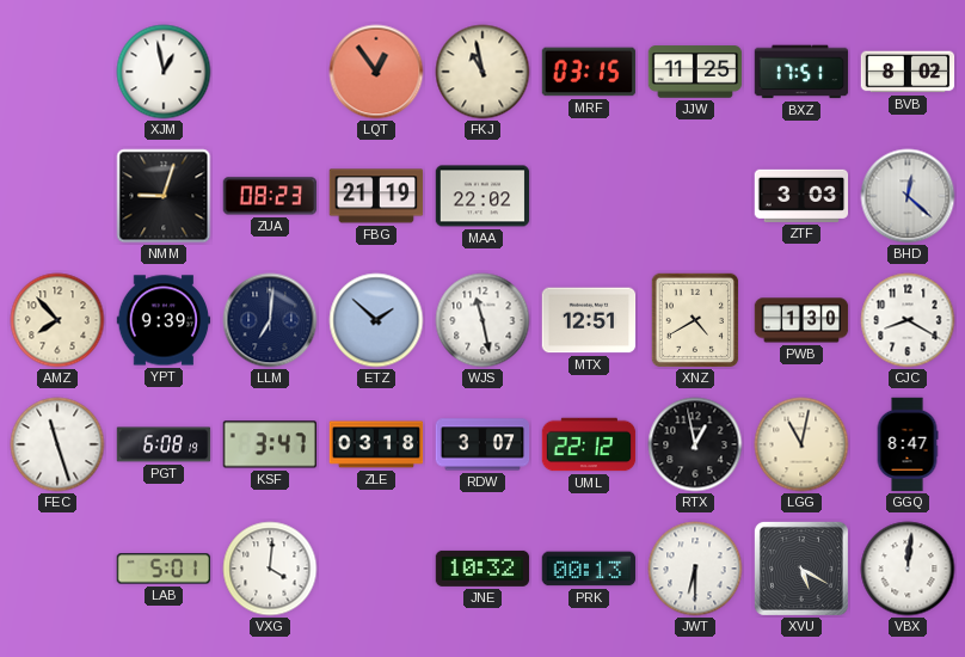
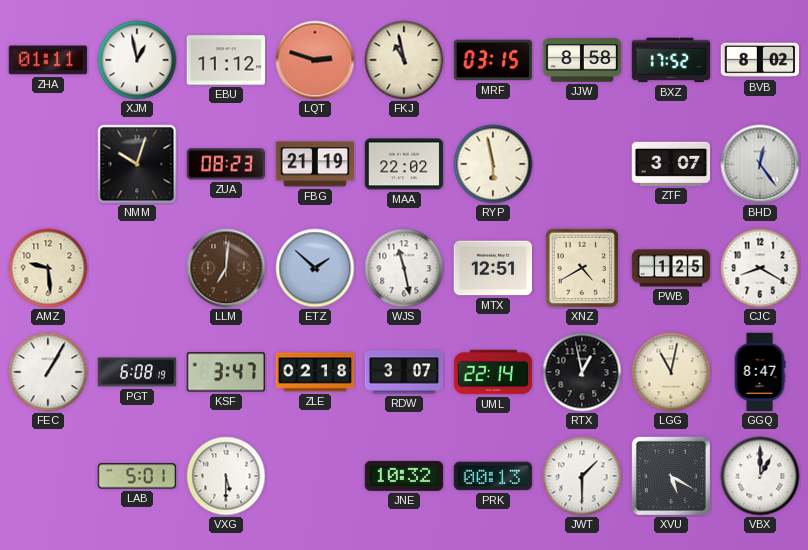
ZHA: none -> 01:11
EBU: none -> 11:12
LQT: 12:54 -> 2:48
JJW: 11:25 -> 8:58
BXZ: 17:51 -> 17:52
NMM: 9:03 -> 10:03
RYP: none -> 5:58
ZTF: 3:03 -> 3:07
BHD: 12:22 -> 12:24
AMZ: 7:53 -> 9:29
YPT: 9:39 -> none
LLM dial: navy -> brown
PWB: 1:30 -> 1:25
FEC: 11:27 -> 1:05
ZLE: 03:18 -> 02:18
UML: 22:12 -> 22:14
VXG: 4:01 -> 5:30
JWT: 6:30 -> 1:30
VBX: 12:01 -> 1:00
